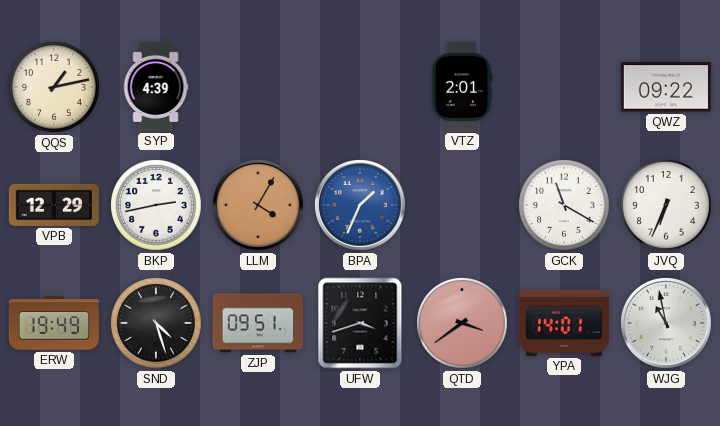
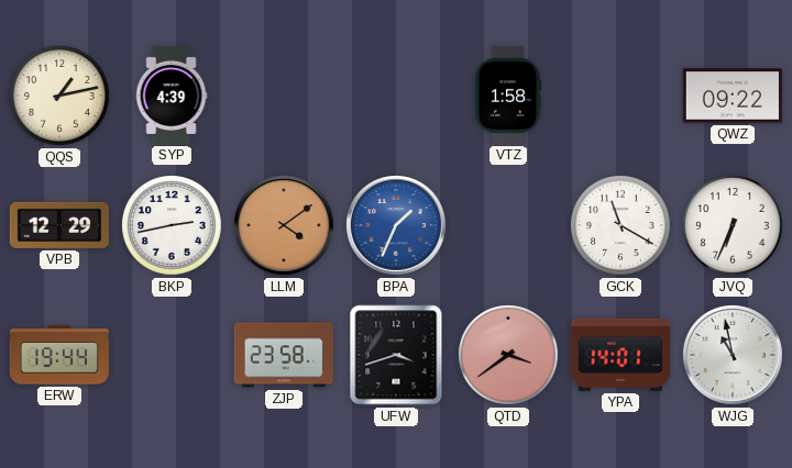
VTZ: 2:01 -> 1:58
LLM: 4:05 -> 4:09
ERW: 19:49 -> 19:44
SND: 4:27 -> none
ZJP: 09:51 -> 23:58
